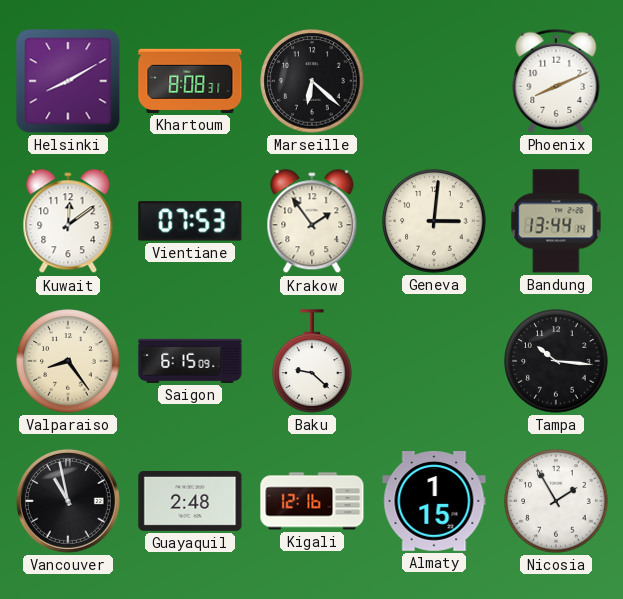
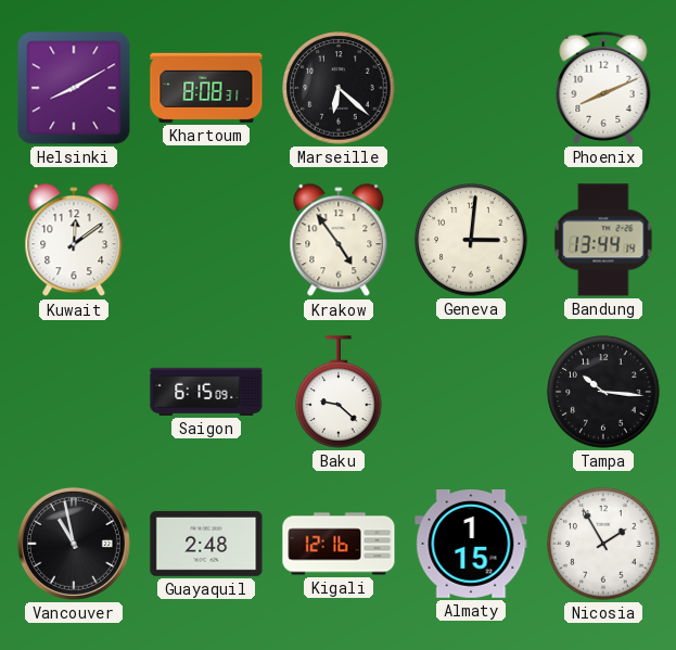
Vientiane: 07:53 -> none
Krakow: 1:54 -> 4:54
Valparaiso: 8:24 -> none
